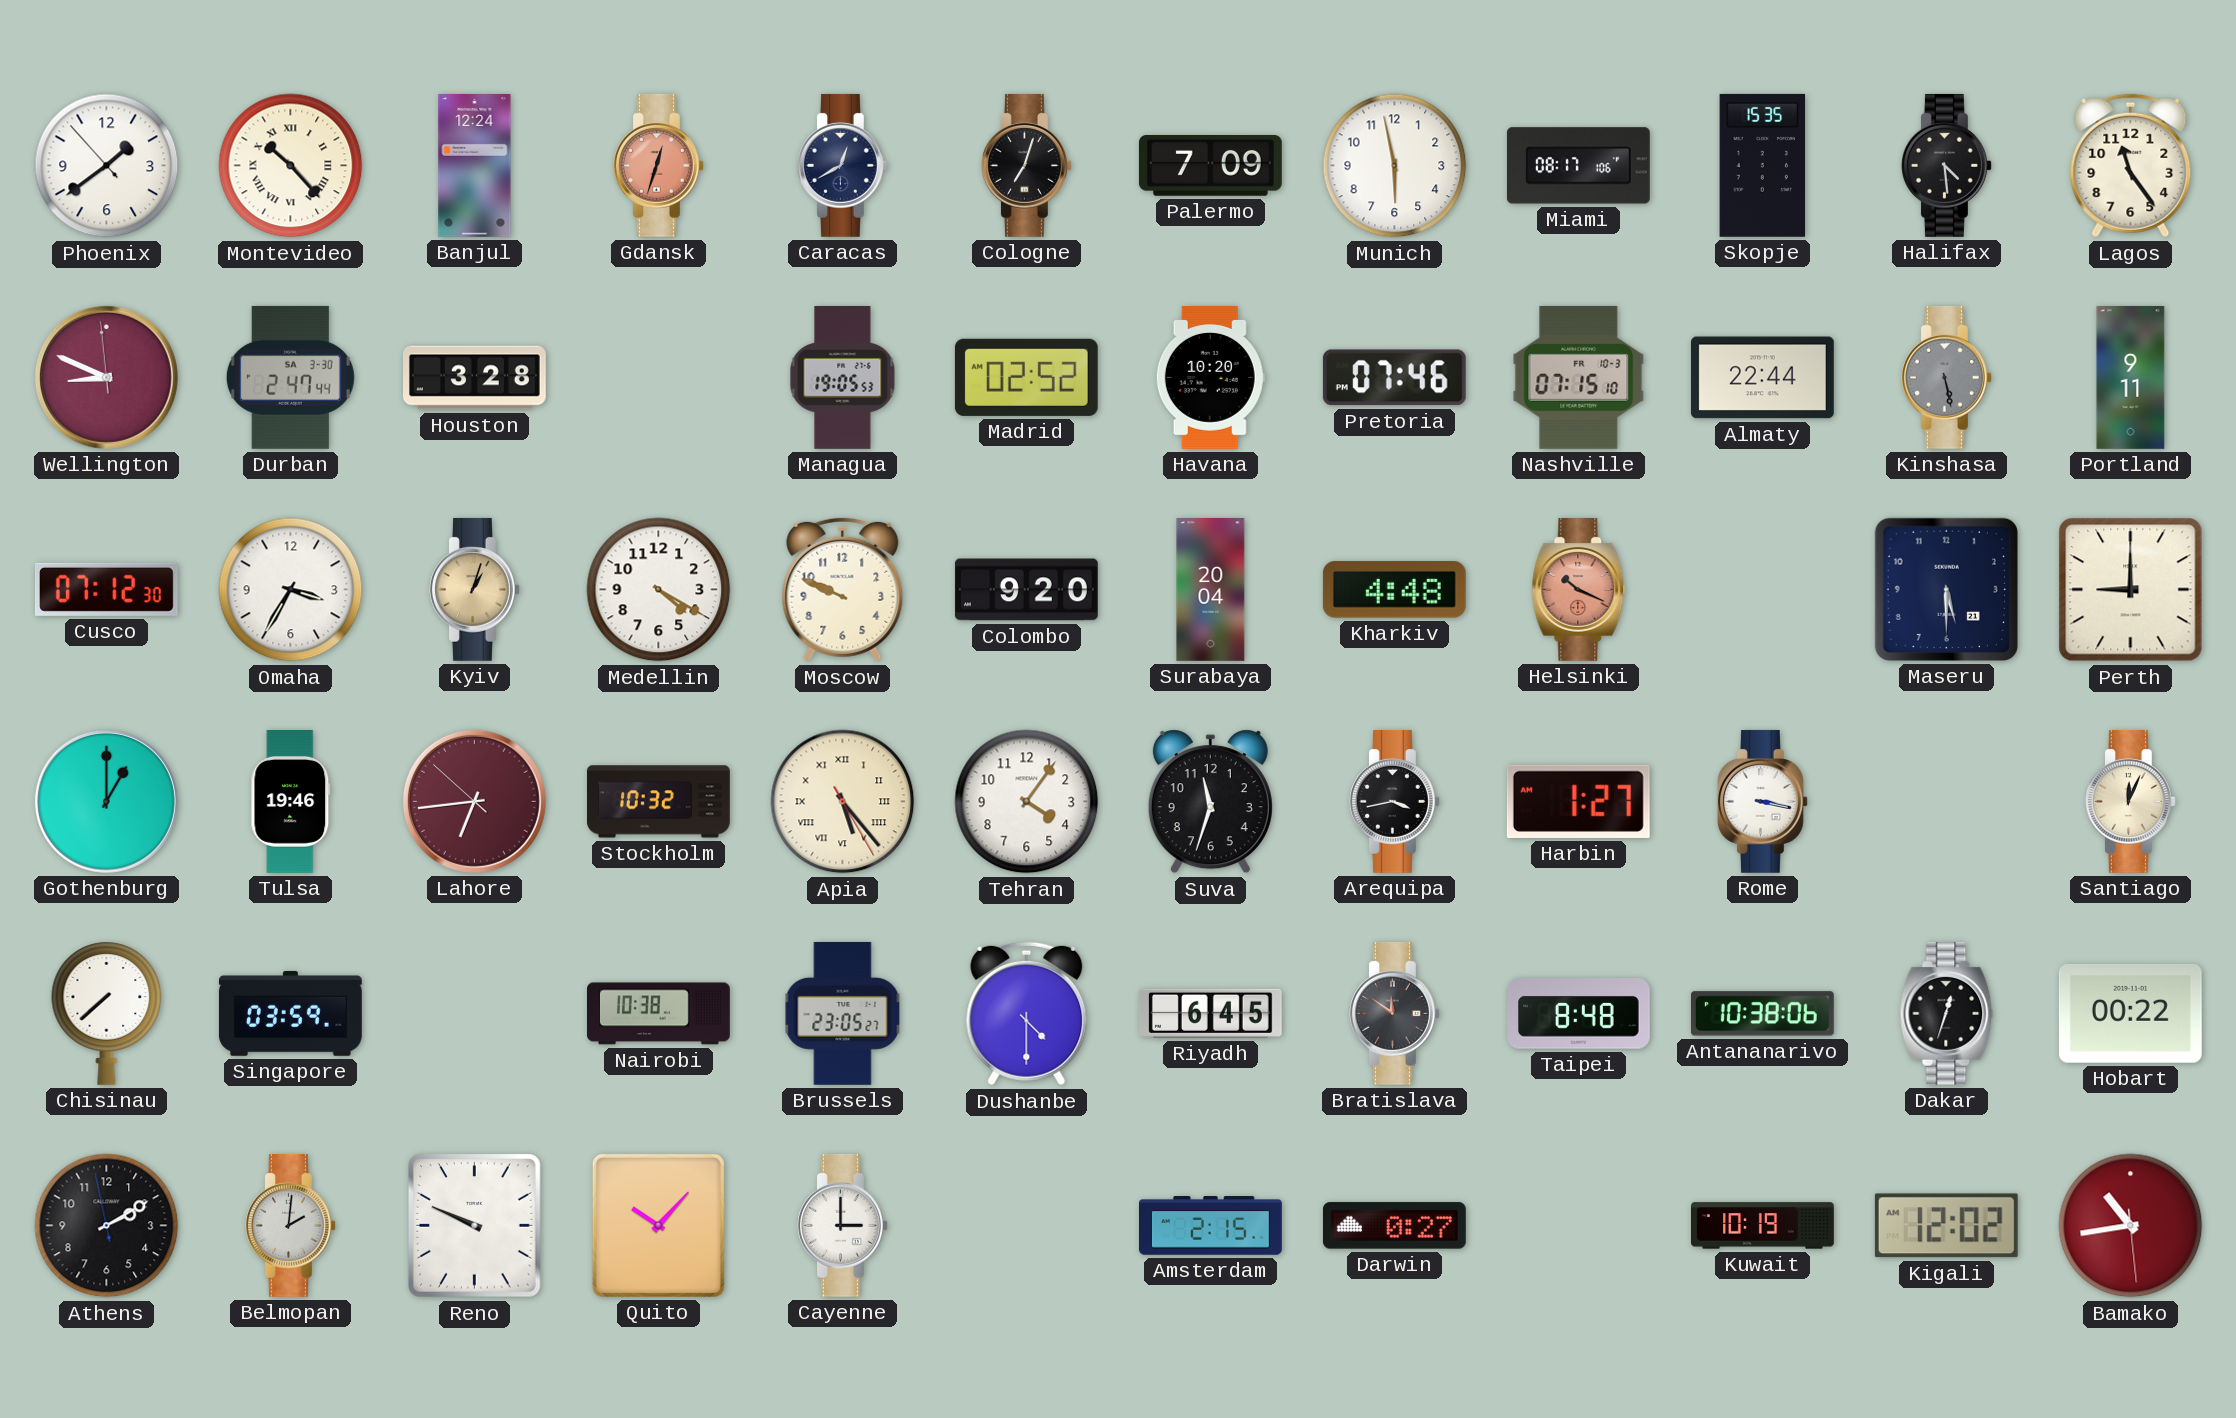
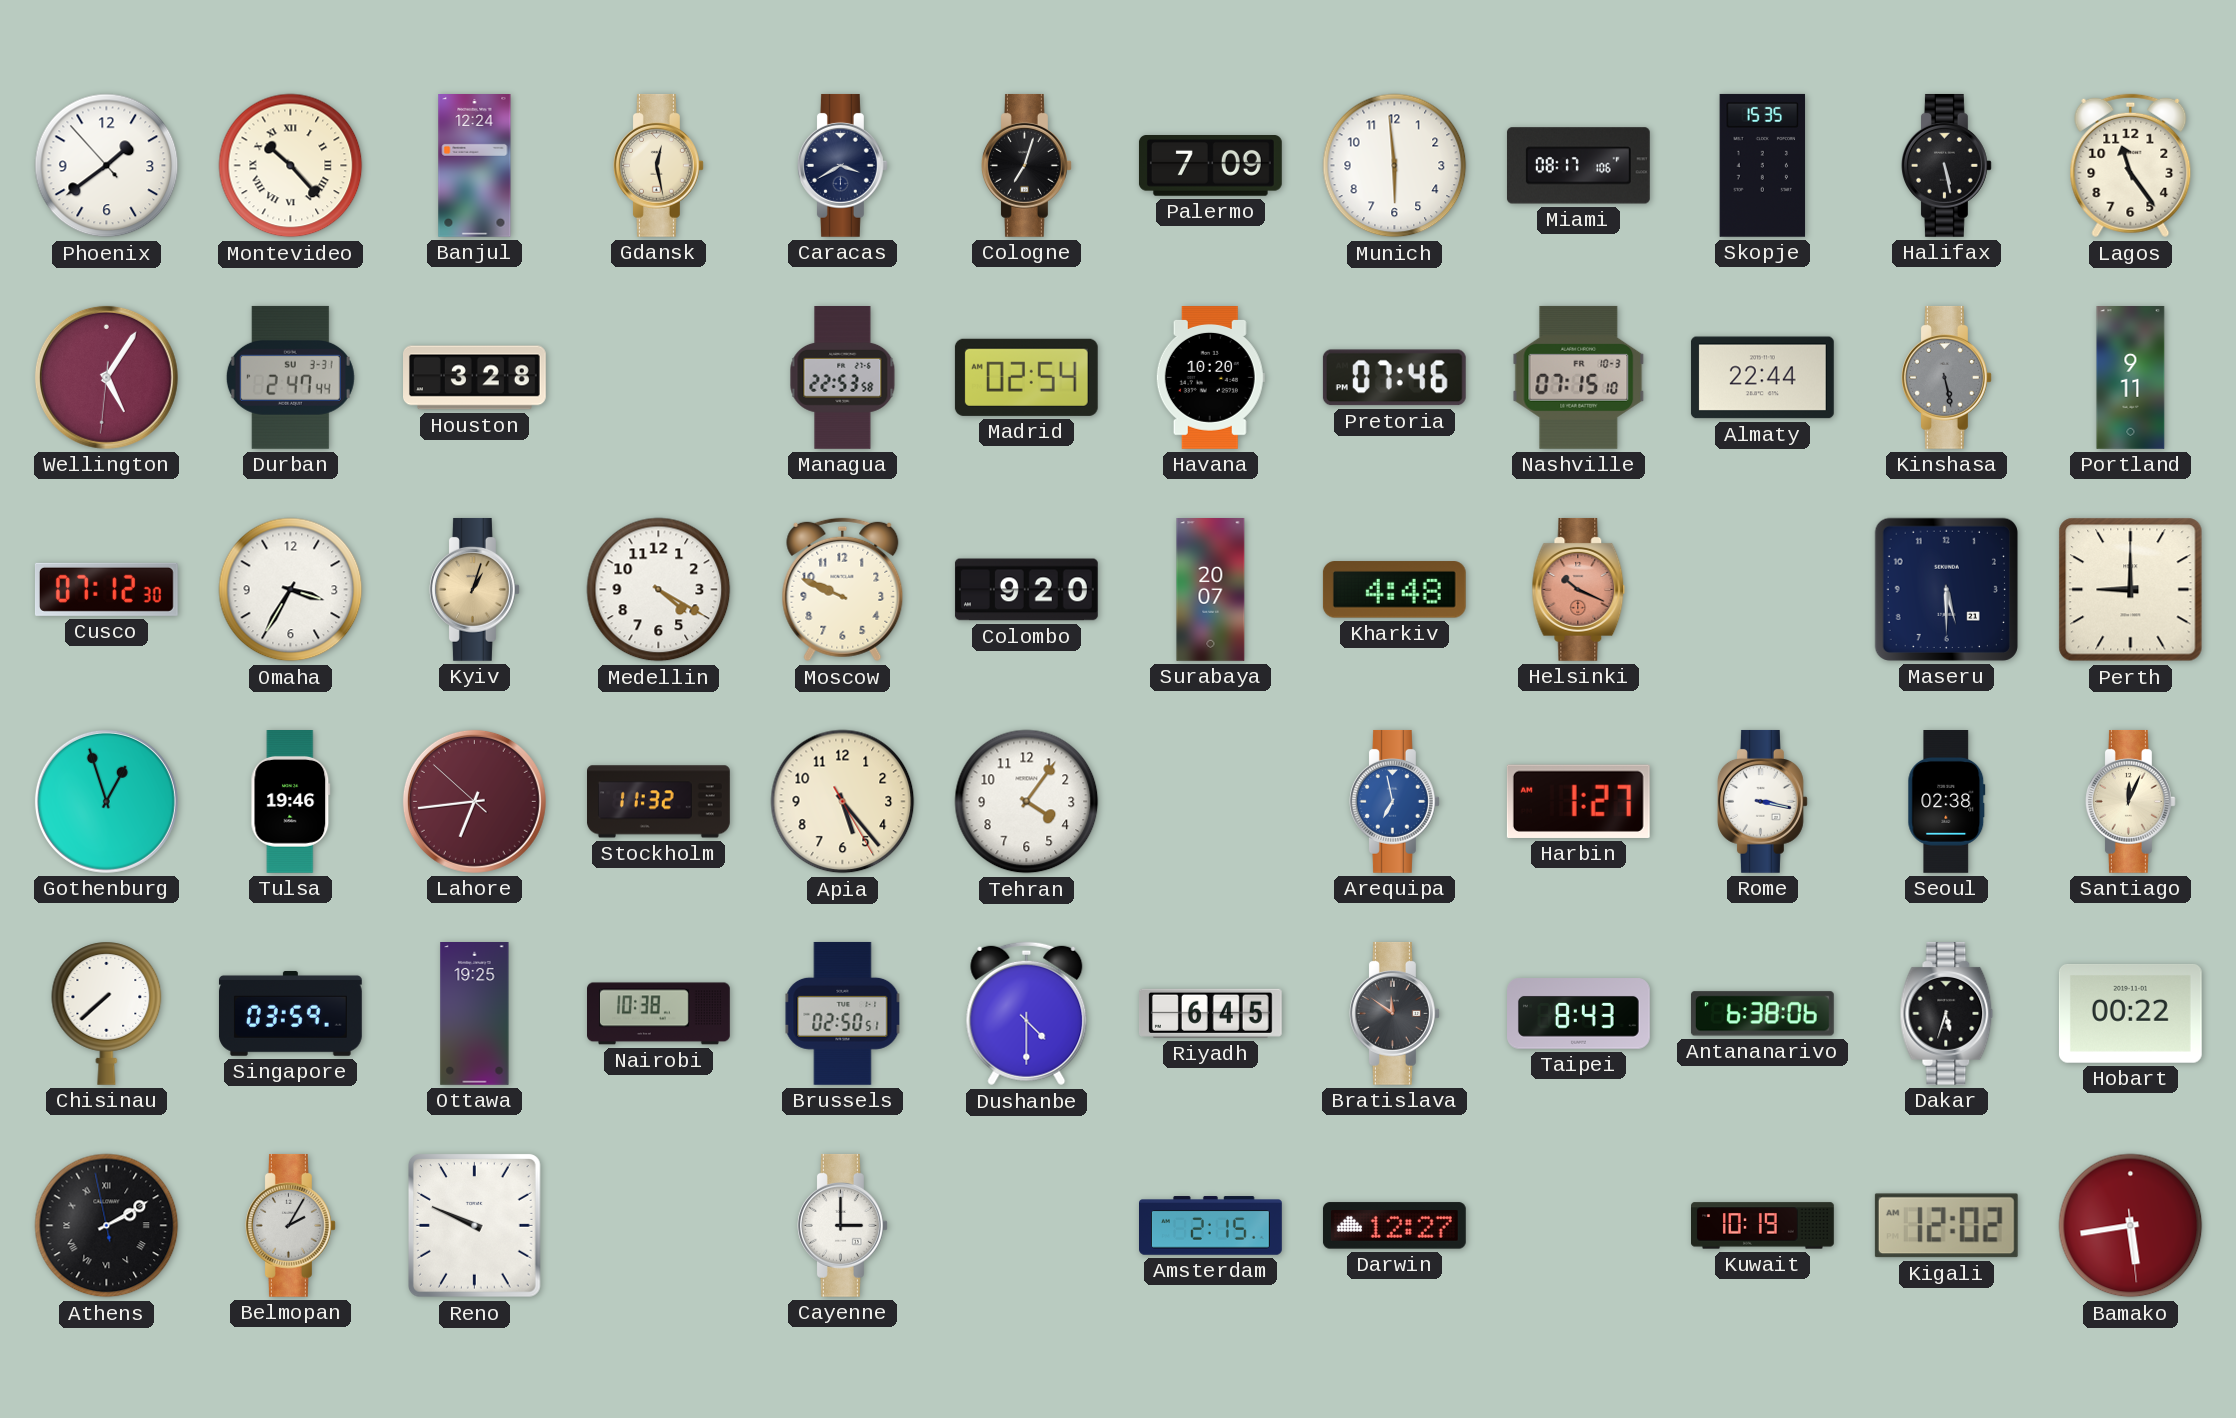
Gdansk: 12:33 -> 12:28
Gdansk dial: salmon -> cream
Caracas: 12:40 -> 3:40
Munich: 5:58 -> 5:59
Halifax: 4:29 -> 5:28
Wellington: 8:48 -> 5:05
Durban date: SA 3-30 -> SU 3-31
Managua: 19:05 -> 22:53
Madrid: 02:52 -> 02:54
Surabaya: 20:04 -> 20:07
Gothenburg: 1:00 -> 12:57
Stockholm: 10:32 -> 11:32
Apia numerals: Roman -> Arabic
Suva: 11:33 -> none
Arequipa: 3:43 -> 6:58
Arequipa dial: black -> blue
Seoul: none -> 02:38
Ottawa: none -> 19:25
Brussels: 23:05 -> 02:50
Taipei: 8:48 -> 8:43
Antananarivo: 10:38 -> 6:38
Dakar: 12:33 -> 5:33
Athens numerals: Arabic -> Roman
Belmopan: 2:01 -> 2:05
Quito: 10:07 -> none
Darwin: 0:27 -> 12:27
Bamako: 10:43 -> 5:43
